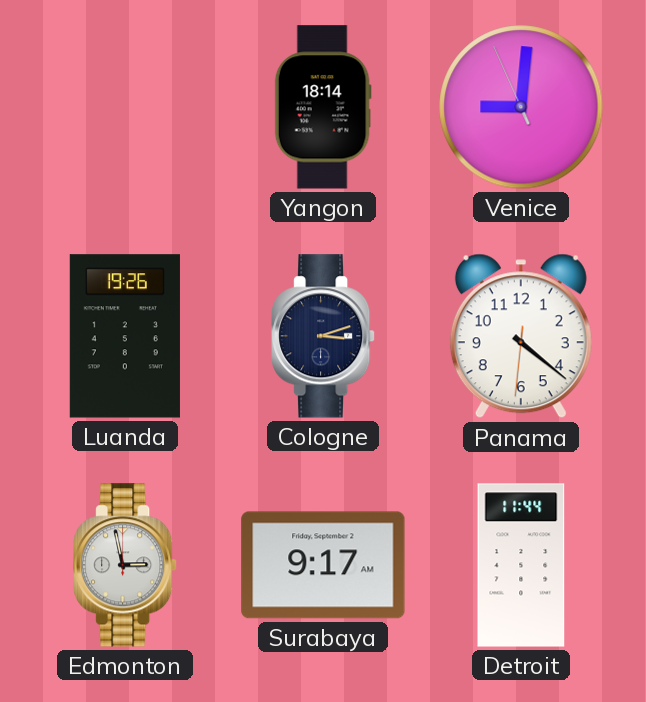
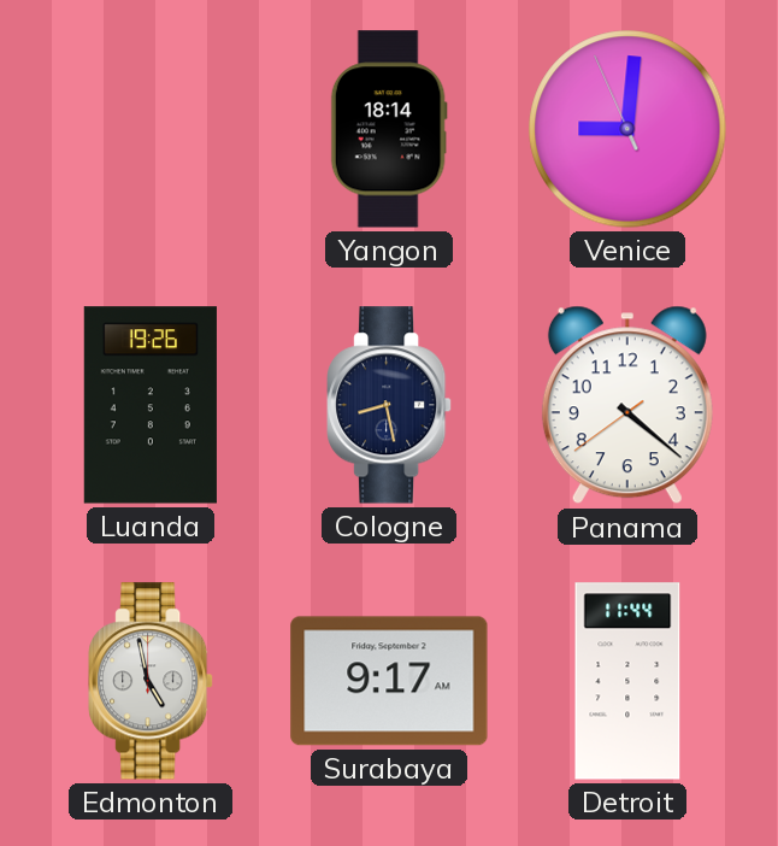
Cologne: 3:12 -> 8:28
Panama: 4:21:31 -> 4:21:39
Edmonton: 2:58 -> 4:58
